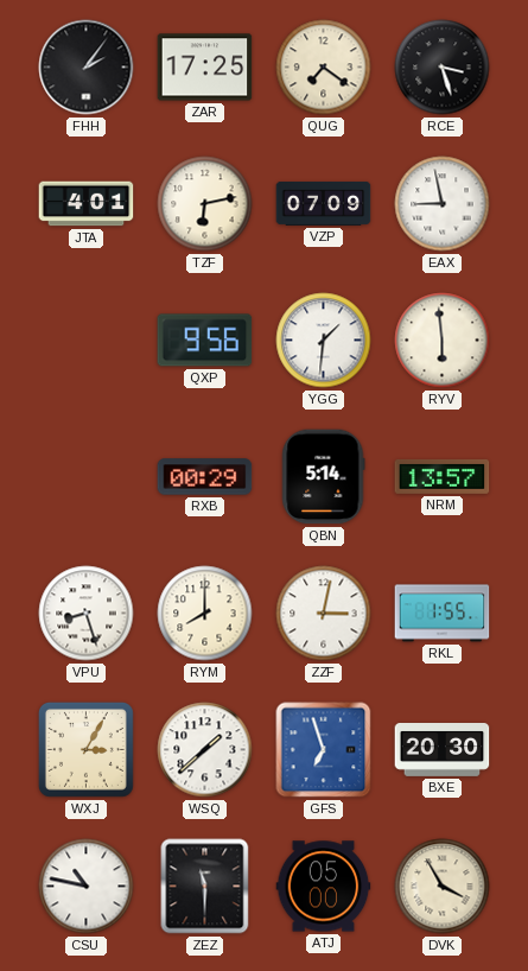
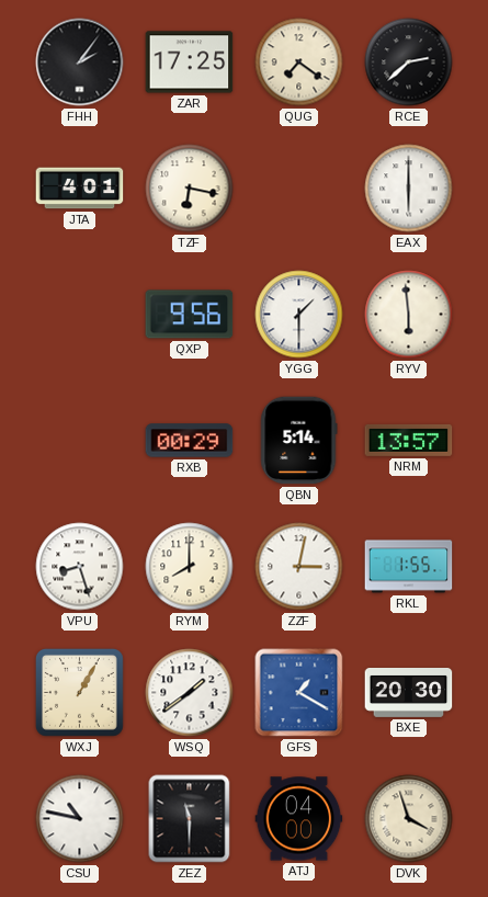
RCE: 3:27 -> 2:38
TZF: 6:13 -> 6:17
VZP: 07:09 -> none
EAX: 8:58 -> 6:00
YGG: 1:31 -> 1:30
WXJ: 3:05 -> 1:05
WSQ: 1:38 -> 1:39
GFS: 6:57 -> 1:20
ATJ: 05:00 -> 04:00
DVK: 3:55 -> 3:57
